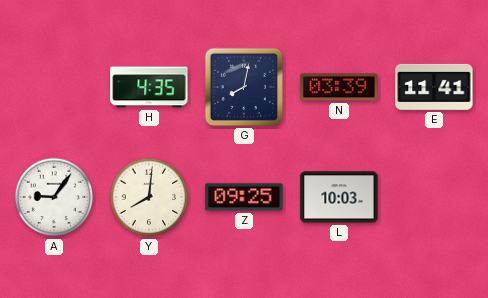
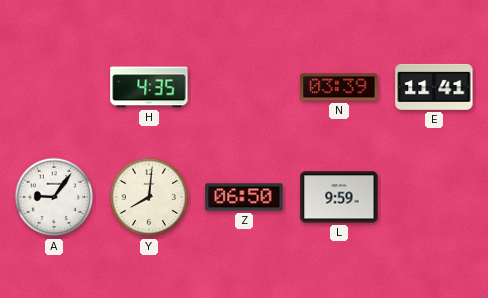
G: 8:02 -> none
Z: 09:25 -> 06:50
L: 10:03 -> 9:59
